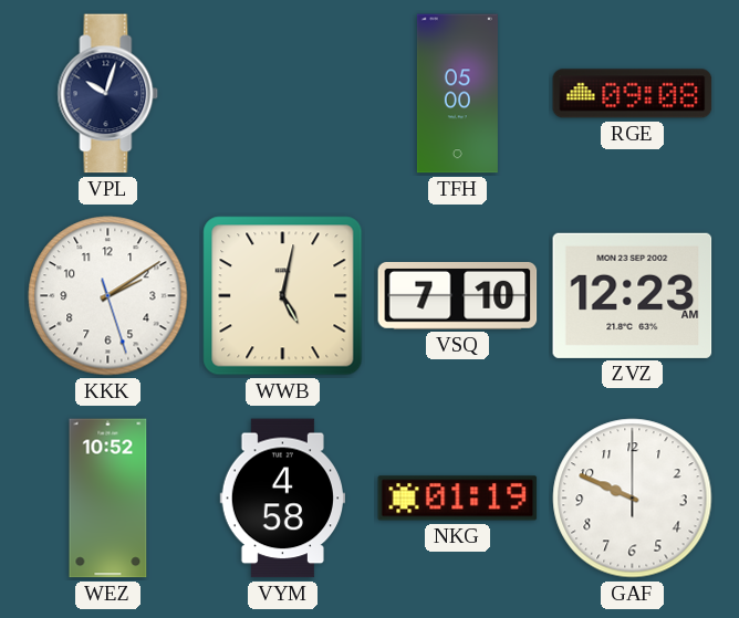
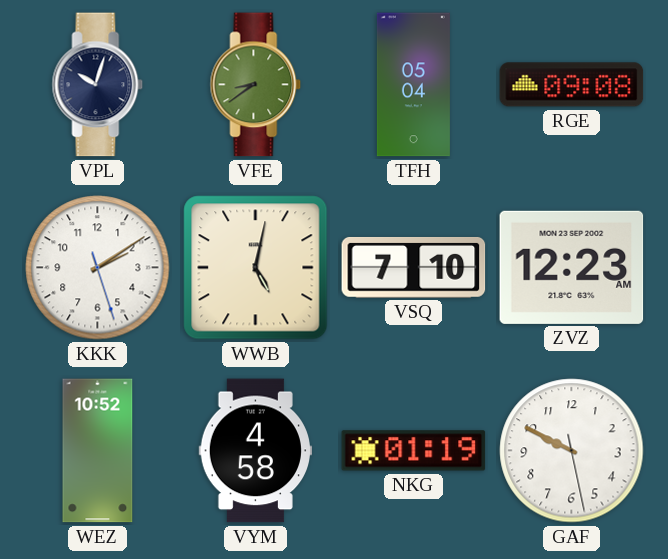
VFE: none -> 8:39
TFH: 05:00 -> 05:04
GAF: 9:49:00 -> 9:49:28
